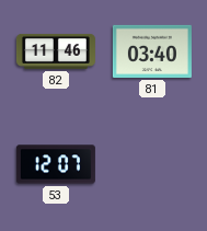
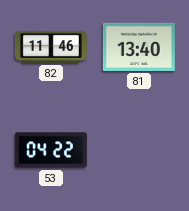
81: 03:40 -> 13:40
53: 12:07 -> 04:22
